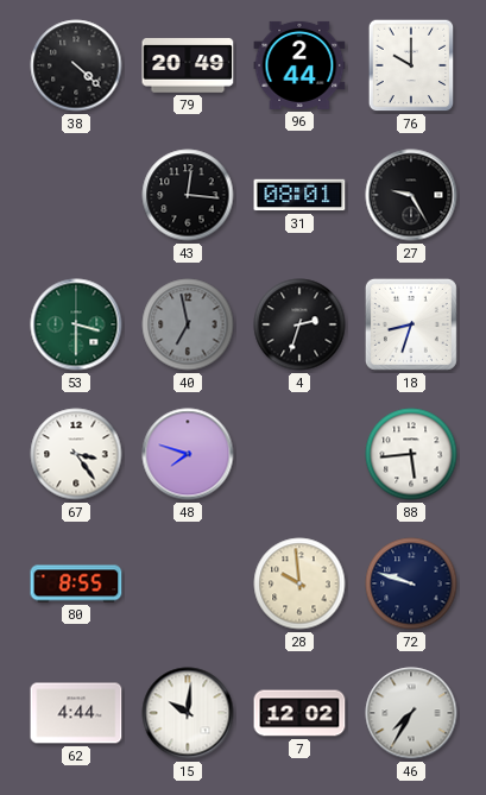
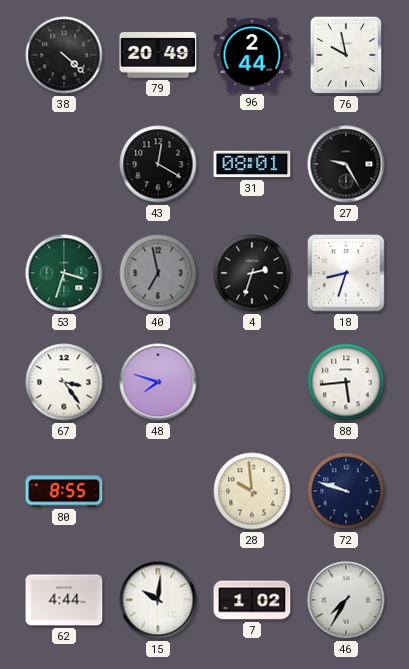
76: 10:00 -> 9:58
43: 12:16 -> 12:20
53: 3:30 -> 3:33
7: 12:02 -> 1:02
